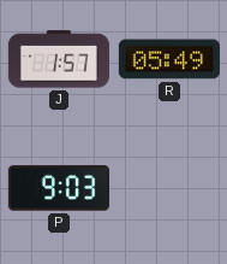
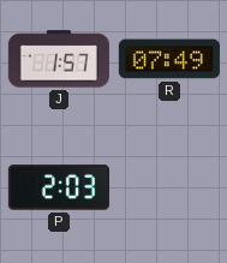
R: 05:49 -> 07:49
P: 9:03 -> 2:03
